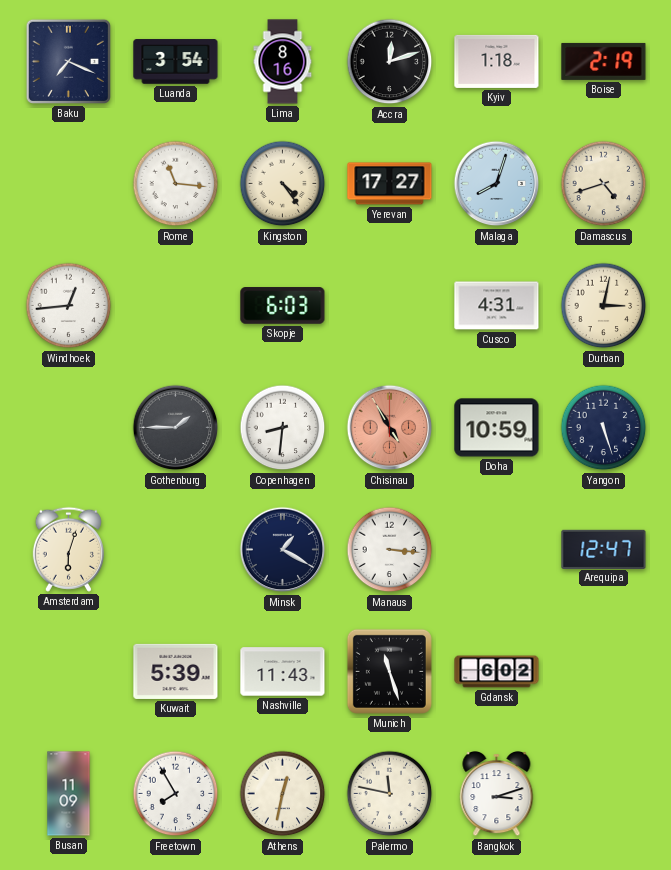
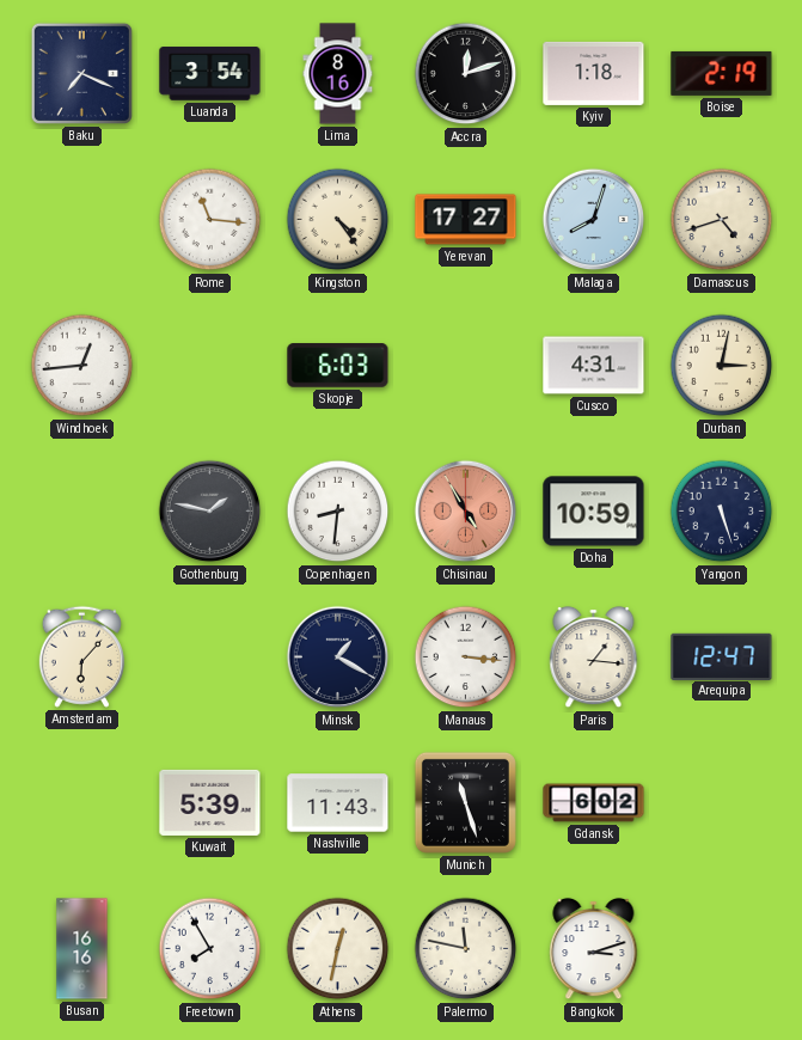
Gothenburg: 1:45 -> 1:47
Amsterdam: 6:03 -> 6:07
Paris: none -> 1:16
Busan: 11:09 -> 16:16
